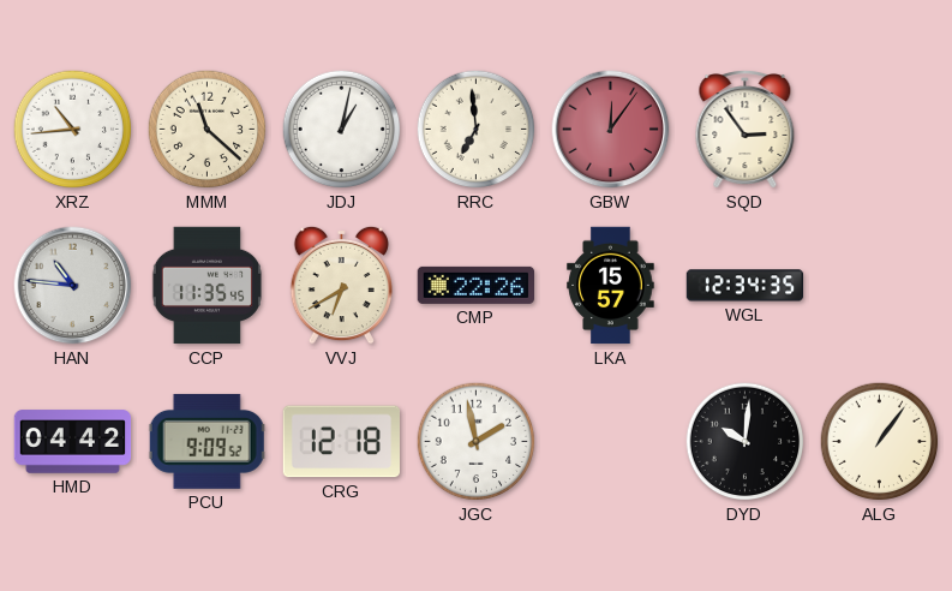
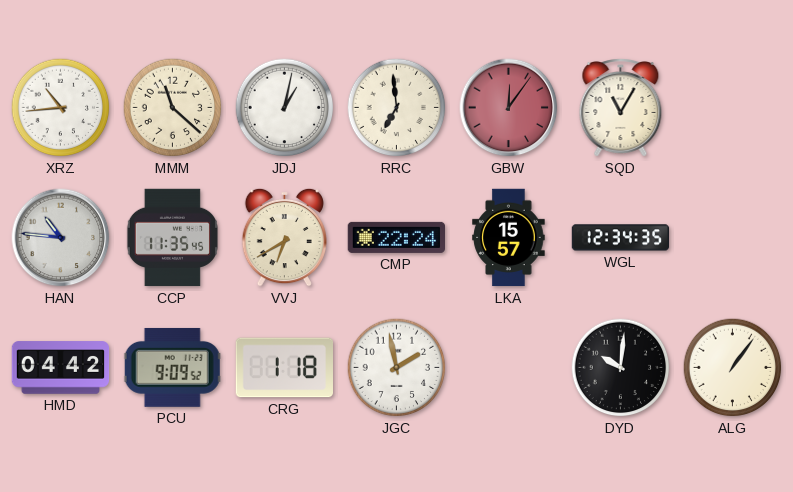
SQD: 2:54 -> 11:05
CMP: 22:26 -> 22:24
CRG: 12:18 -> 1:18
